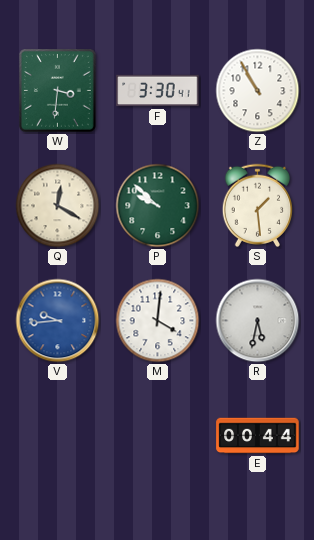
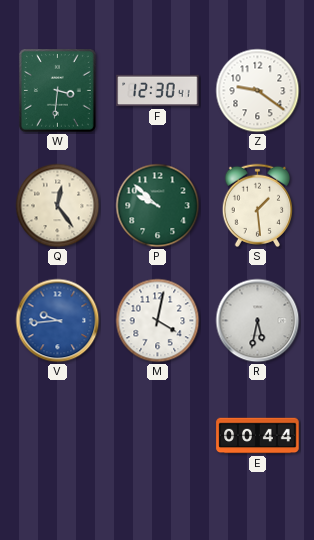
F: 3:30 -> 12:30
Z: 10:55 -> 9:21
Q: 12:20 -> 12:24
M: 4:01 -> 4:02
